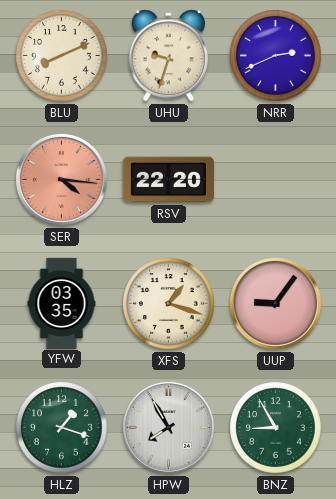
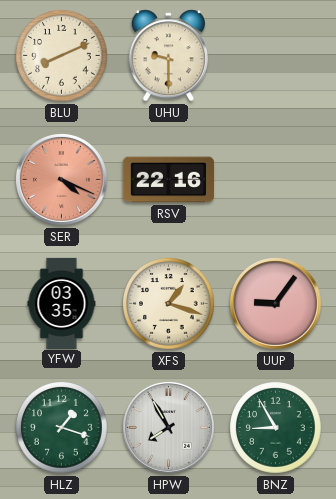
UHU: 9:33 -> 9:30
NRR: 2:41 -> none
SER: 4:16 -> 4:19
RSV: 22:20 -> 22:16
